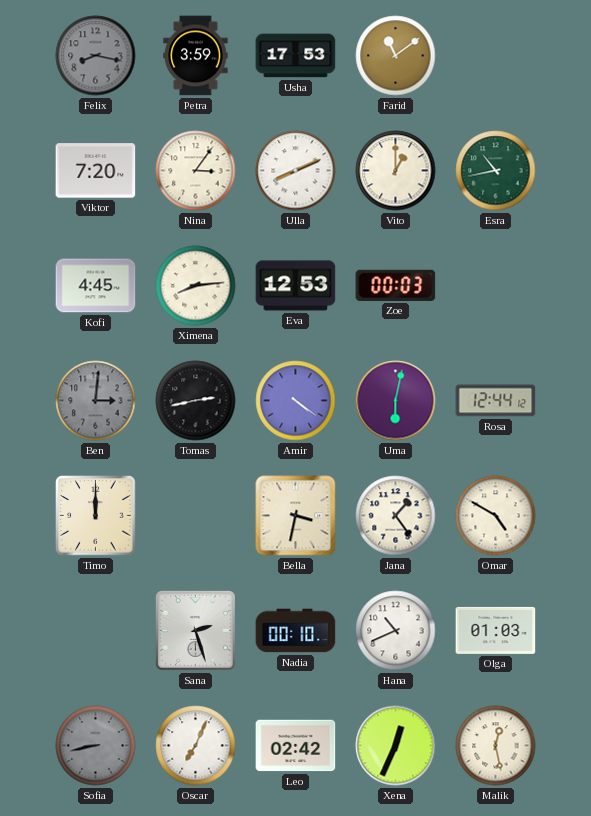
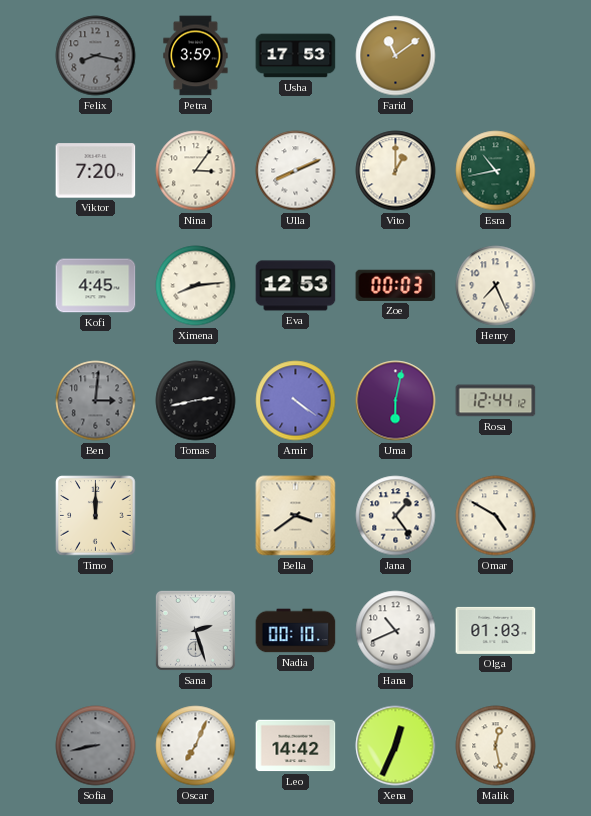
Henry: none -> 7:26
Bella: 3:32 -> 3:39
Leo: 02:42 -> 14:42
